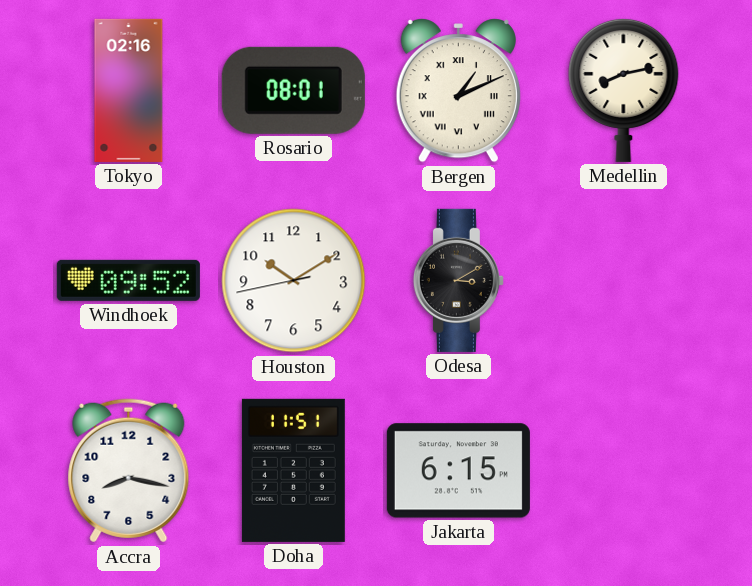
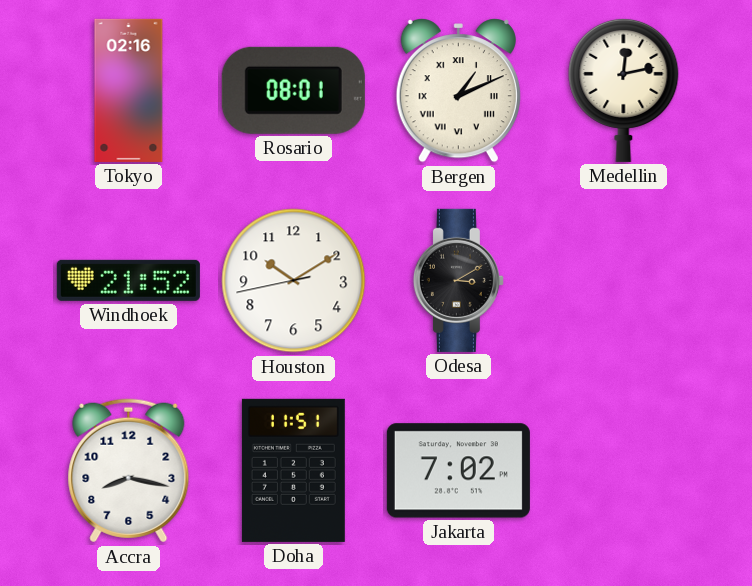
Medellin: 8:13 -> 12:13
Windhoek: 09:52 -> 21:52
Jakarta: 6:15 -> 7:02
